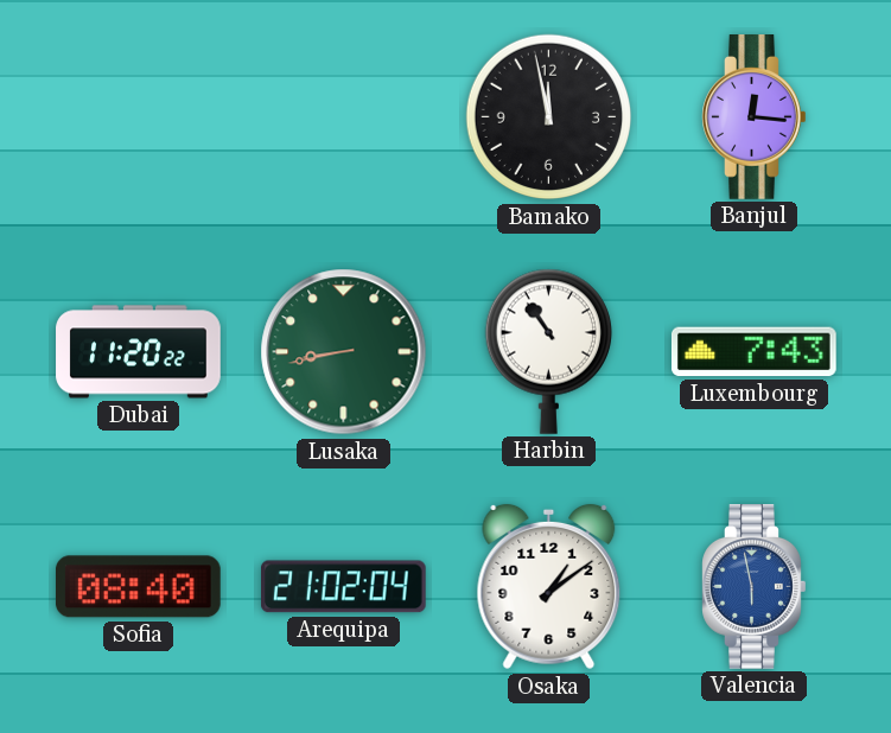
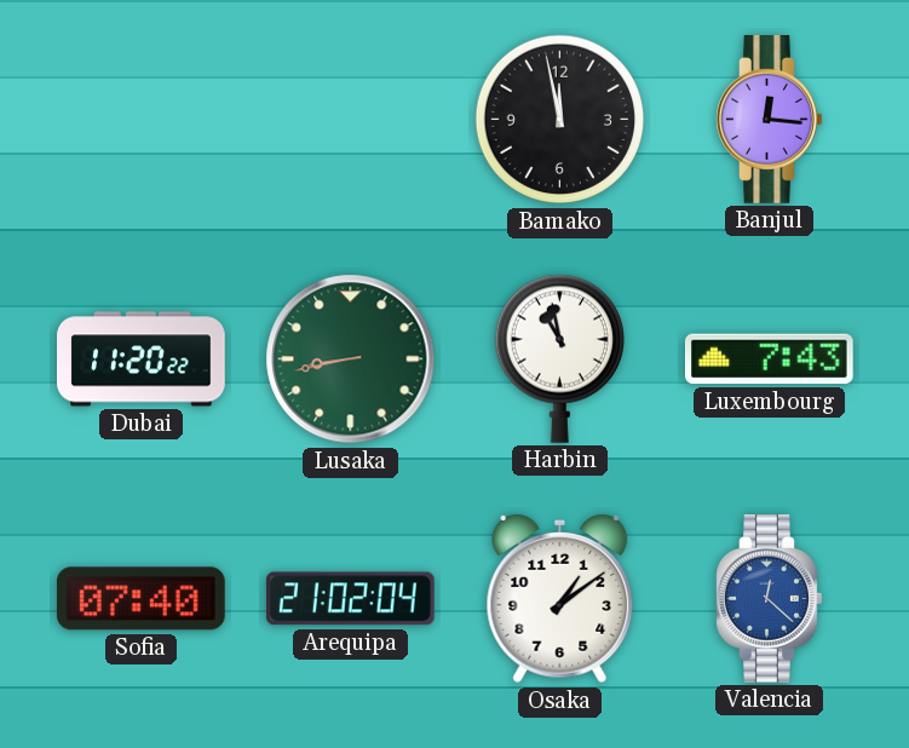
Harbin: 10:54 -> 10:58
Sofia: 08:40 -> 07:40
Valencia: 5:58 -> 12:22
